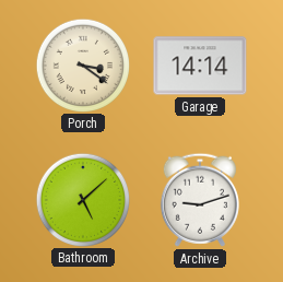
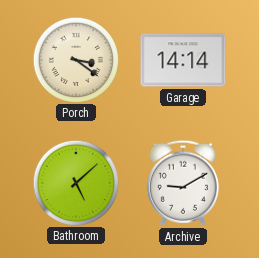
Archive: 9:12 -> 9:10
